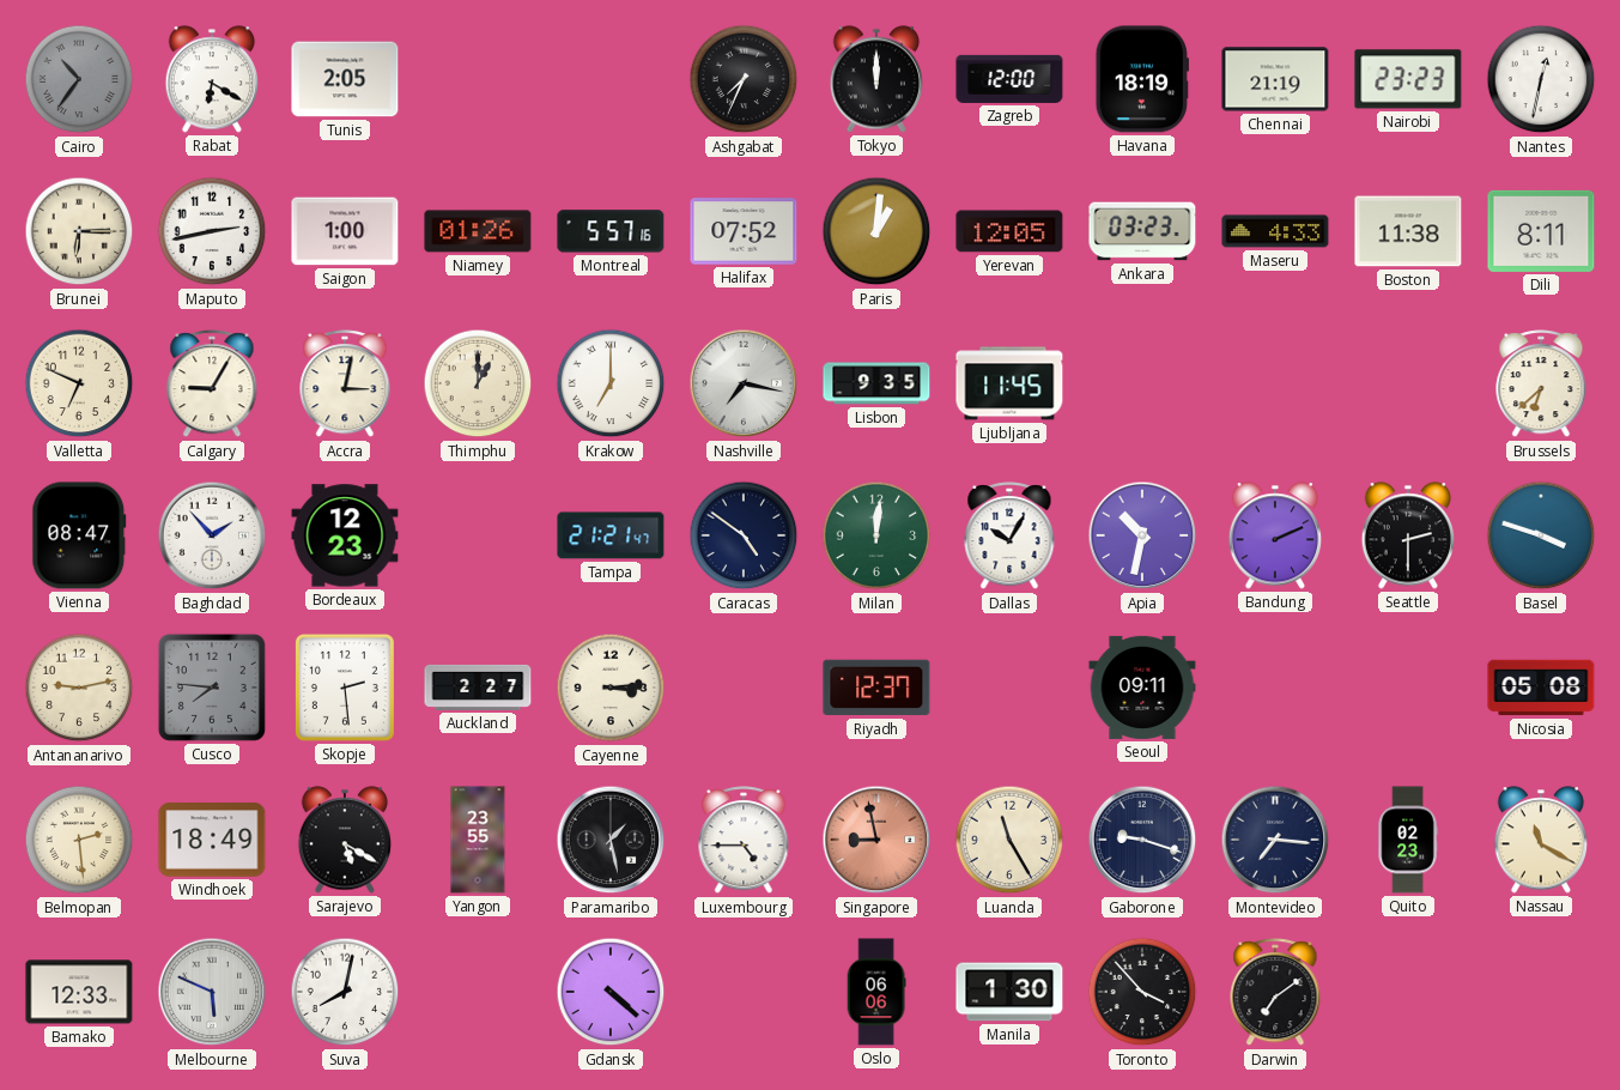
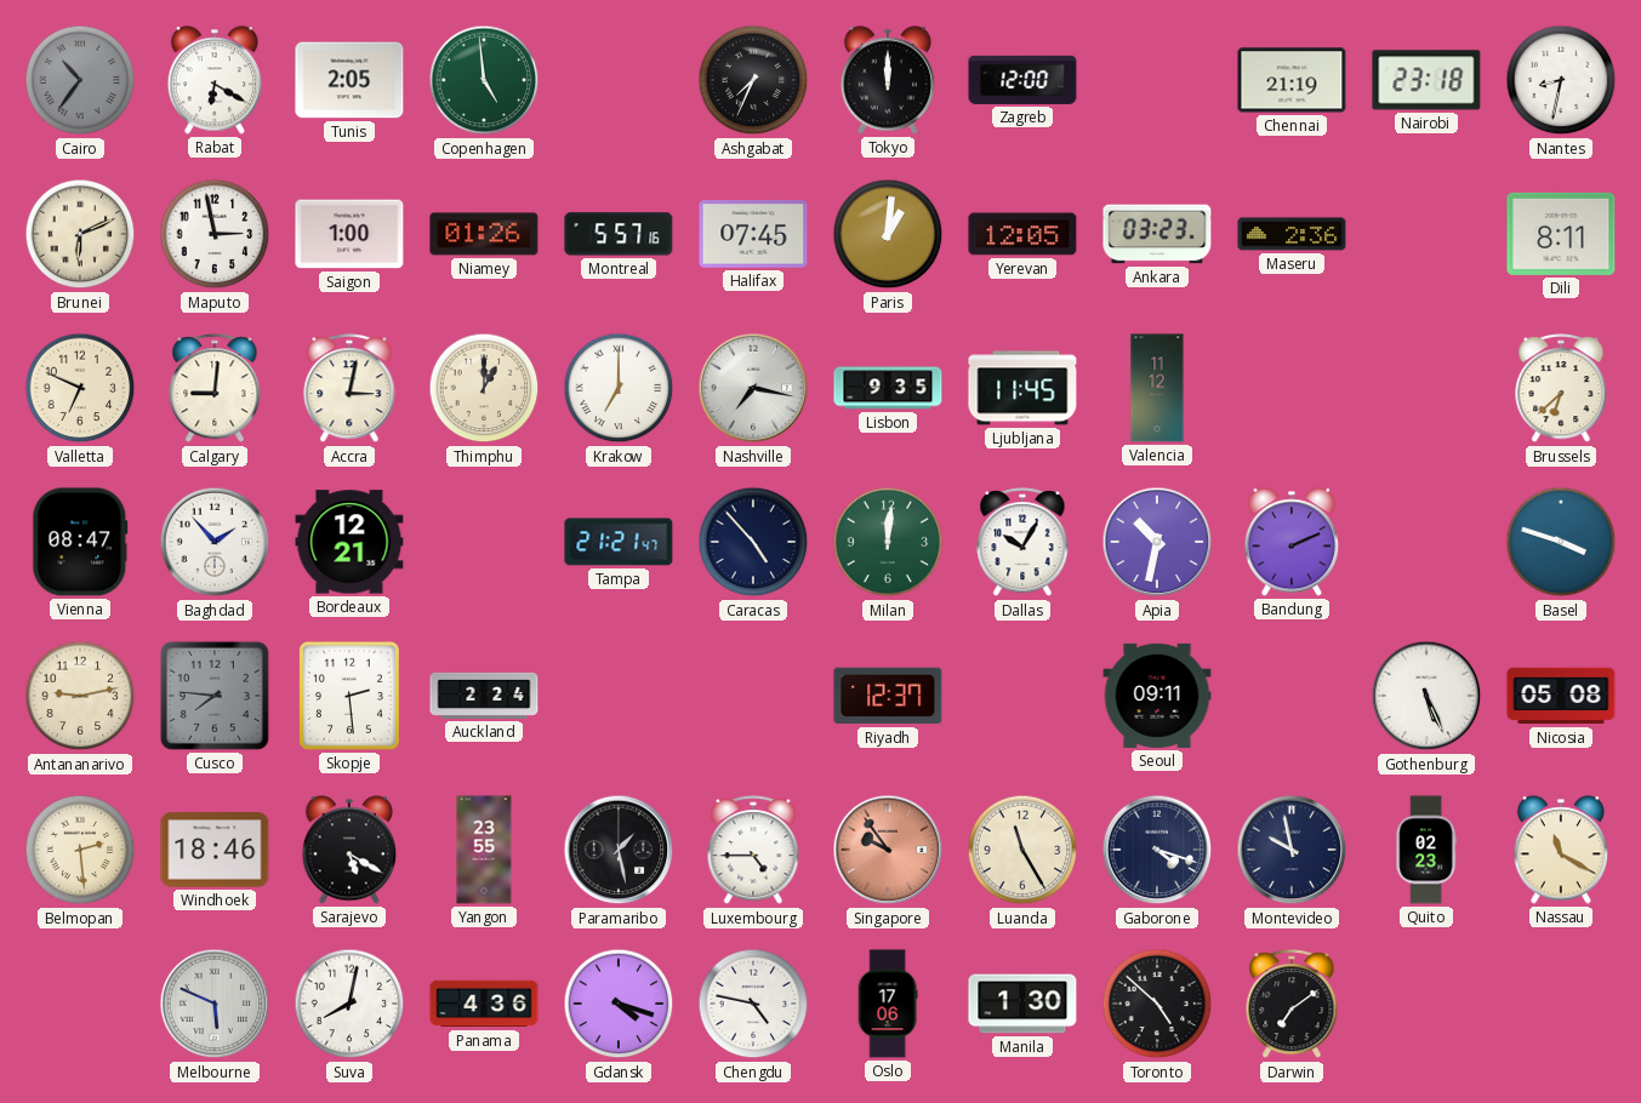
Copenhagen: none -> 4:59
Havana: 18:19 -> none
Nairobi: 23:23 -> 23:18
Nantes: 12:32 -> 8:32
Brunei: 6:15 -> 6:11
Maputo: 2:43 -> 2:58
Halifax: 07:52 -> 07:45
Maseru: 4:33 -> 2:36
Boston: 11:38 -> none
Calgary: 9:05 -> 9:01
Valencia: none -> 11:12
Bordeaux: 12:23 -> 12:21
Caracas: 4:51 -> 4:53
Seattle: 2:30 -> none
Auckland: 2:27 -> 2:24
Cayenne: 3:14 -> none
Gothenburg: none -> 5:26
Windhoek: 18:49 -> 18:46
Singapore: 8:58 -> 9:54
Gaborone: 9:18 -> 4:18
Montevideo: 7:16 -> 9:58
Bamako: 12:33 -> none
Panama: none -> 4:36
Gdansk: 4:22 -> 4:18
Chengdu: none -> 4:47
Oslo: 06:06 -> 17:06
Toronto: 3:53 -> 4:52
